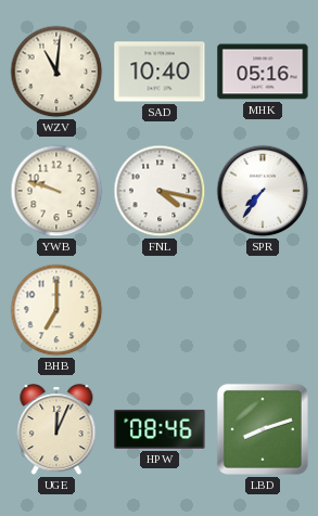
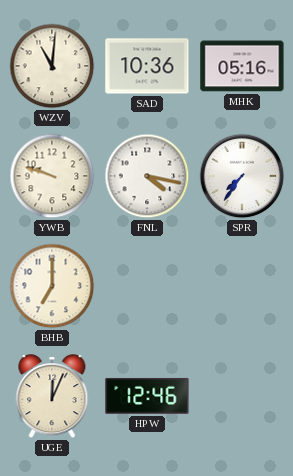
SAD: 10:40 -> 10:36
HPW: 08:46 -> 12:46
LBD: 8:12 -> none
